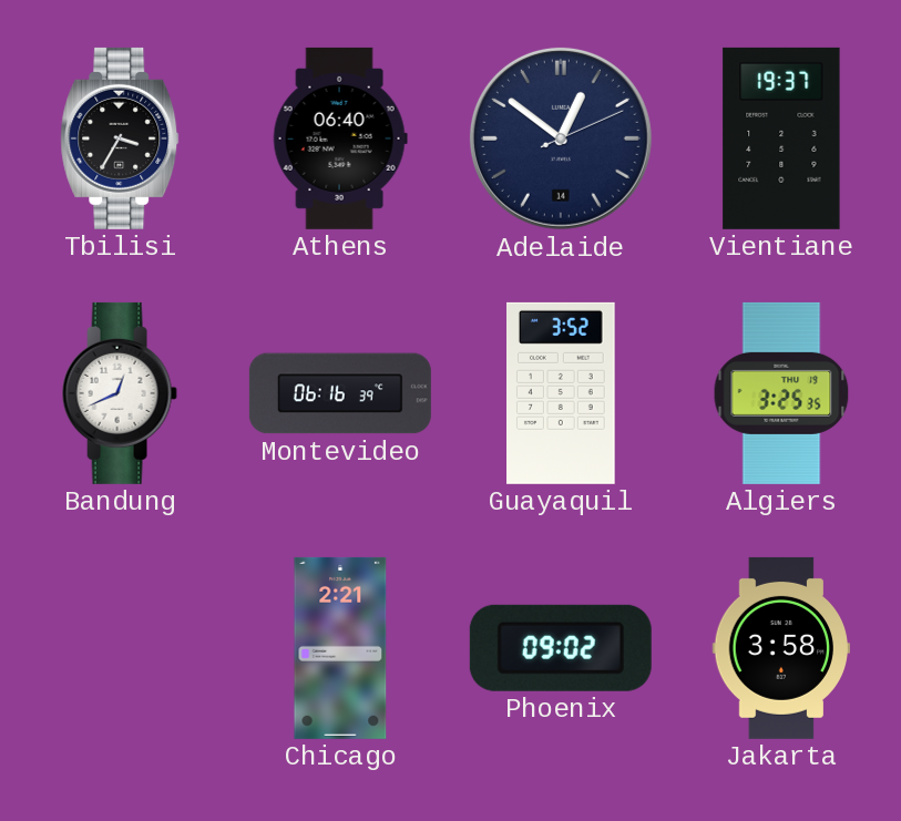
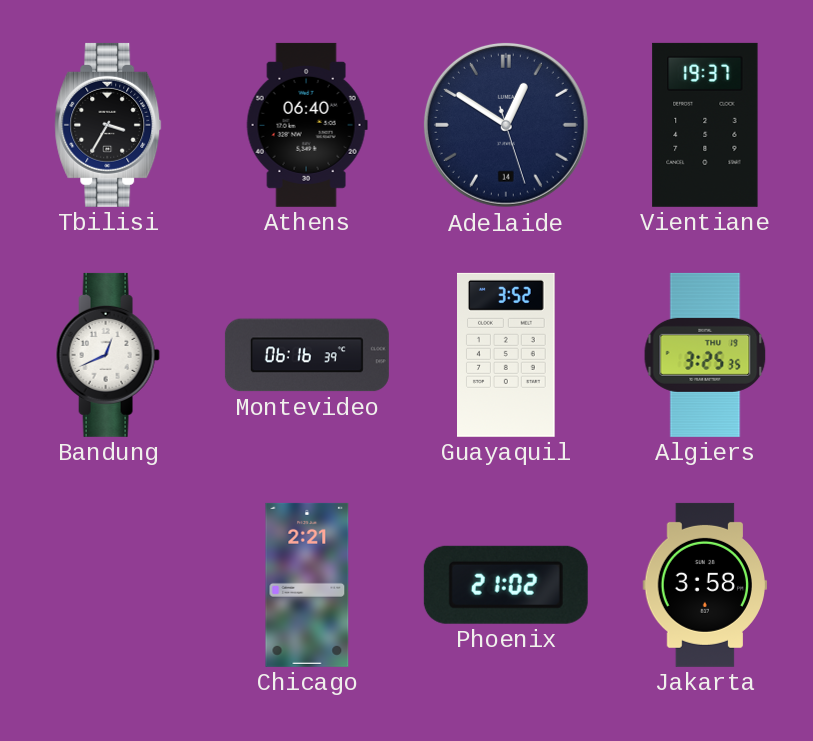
Adelaide: 12:51 -> 12:50
Phoenix: 09:02 -> 21:02
